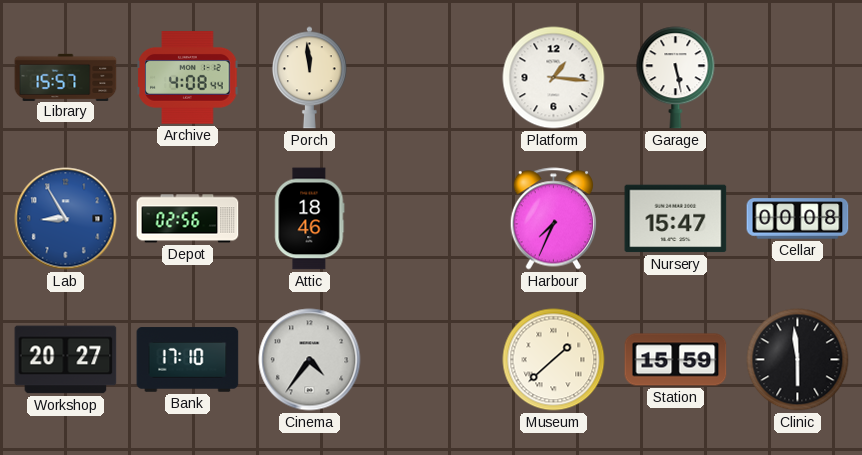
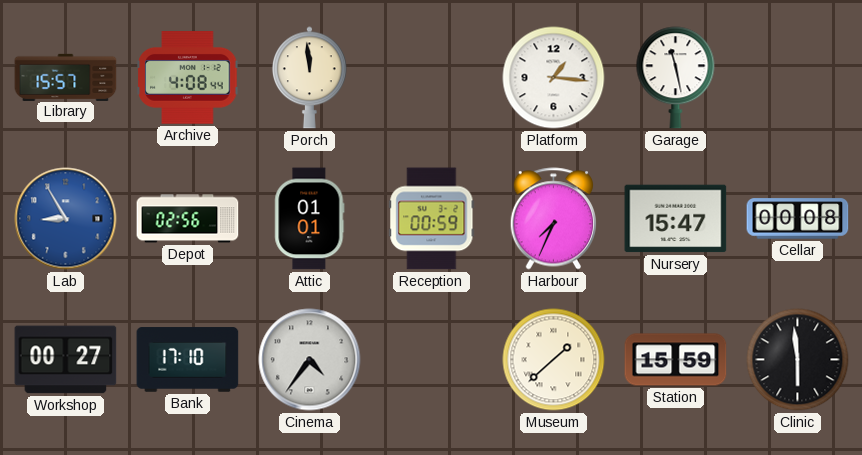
Garage: 5:28 -> 11:28
Attic: 18:46 -> 01:01
Reception: none -> 00:59
Workshop: 20:27 -> 00:27
